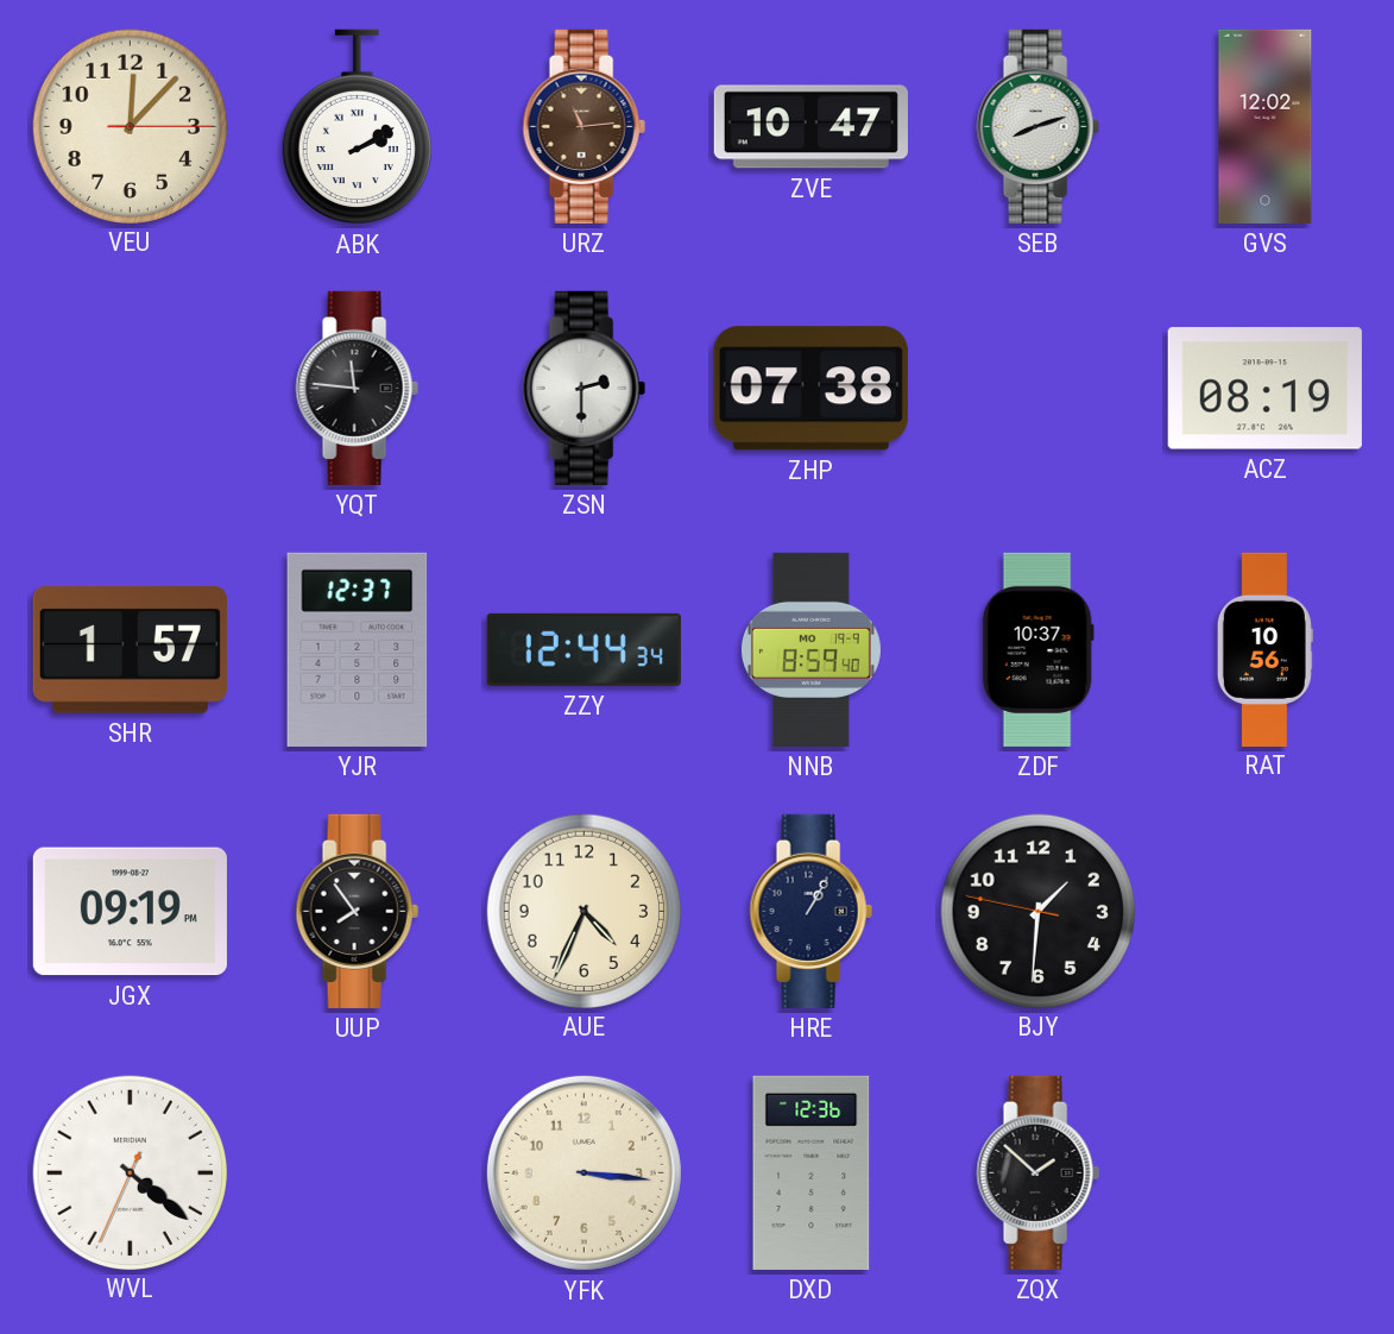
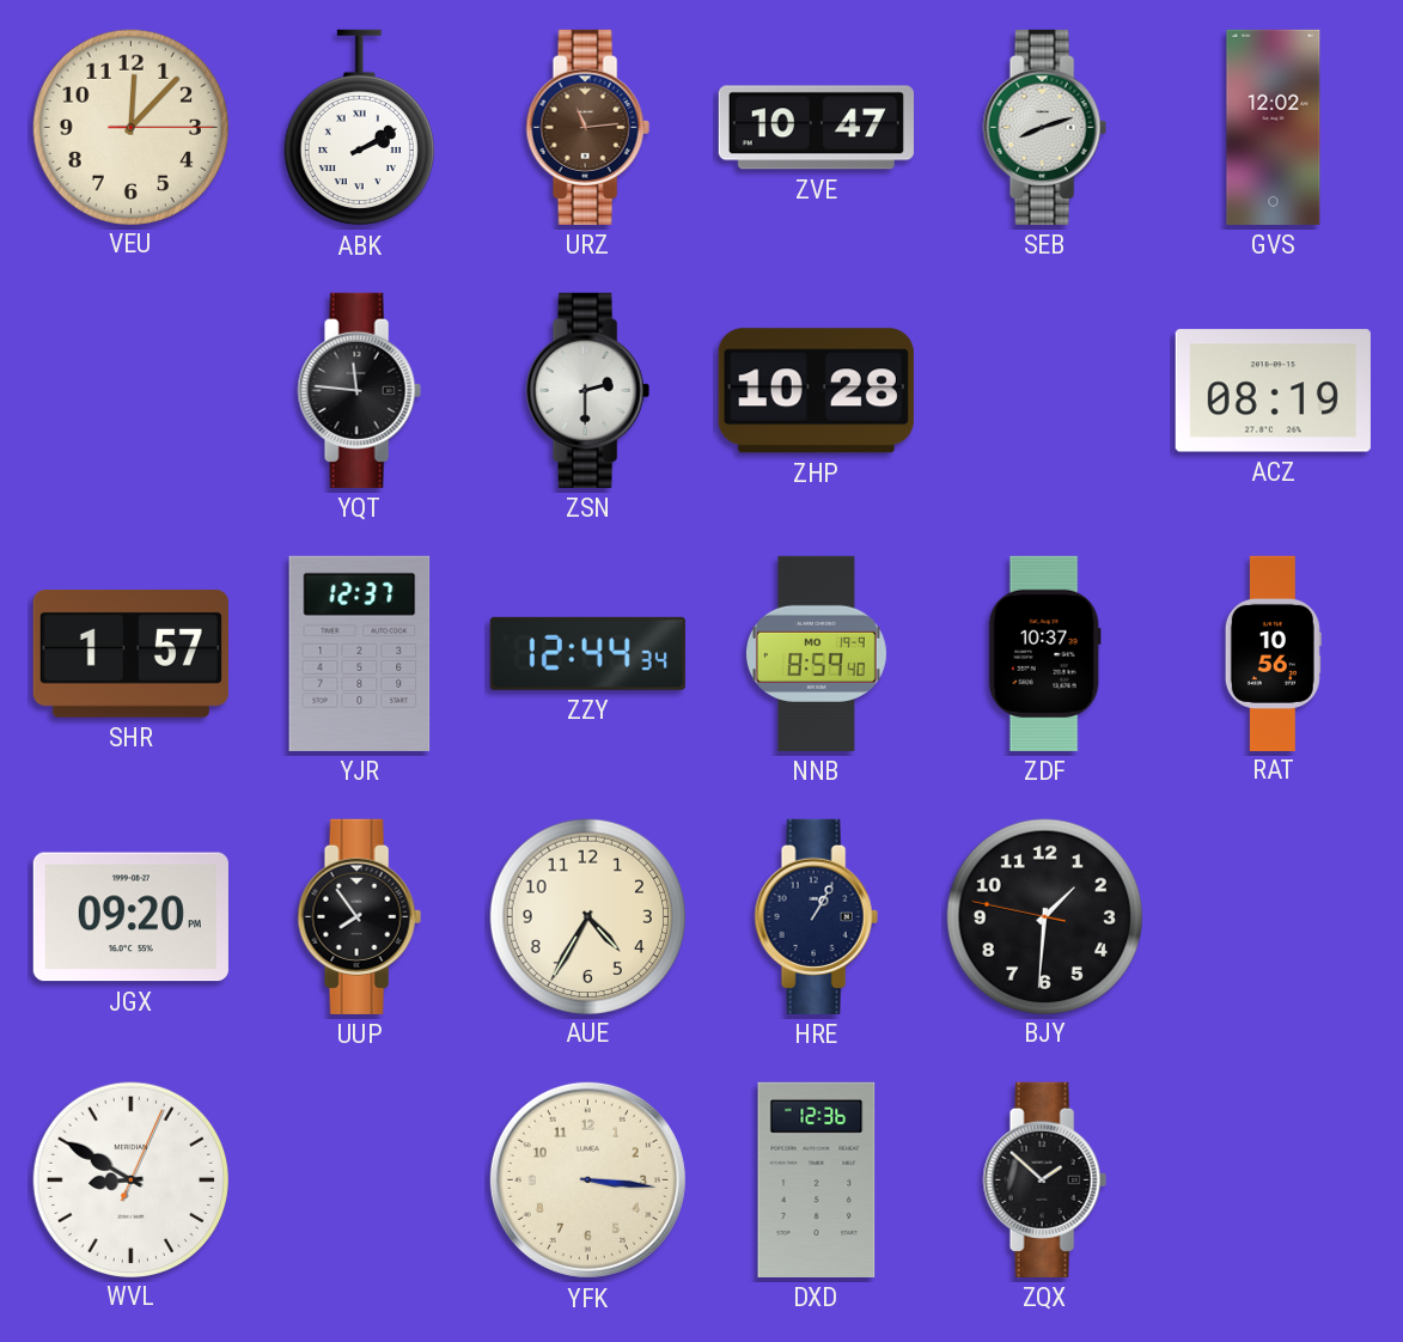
ZHP: 07:38 -> 10:28
JGX: 09:19 -> 09:20
AUE: 4:34 -> 4:35
WVL: 4:21 -> 8:50
